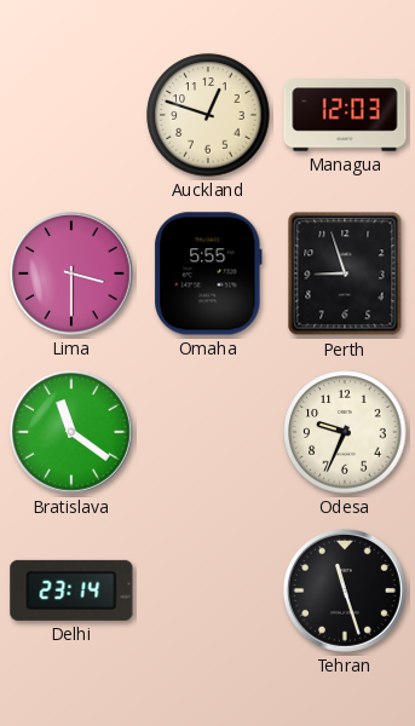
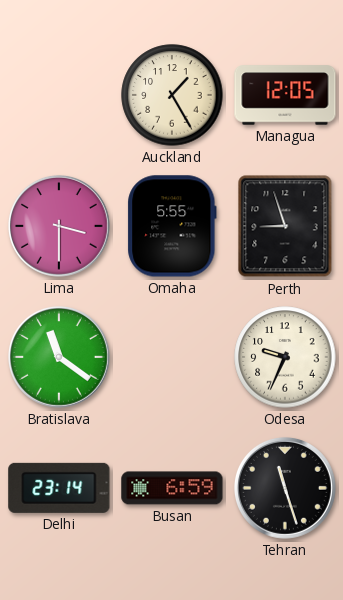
Auckland: 12:48 -> 1:25
Managua: 12:03 -> 12:05
Busan: none -> 6:59
